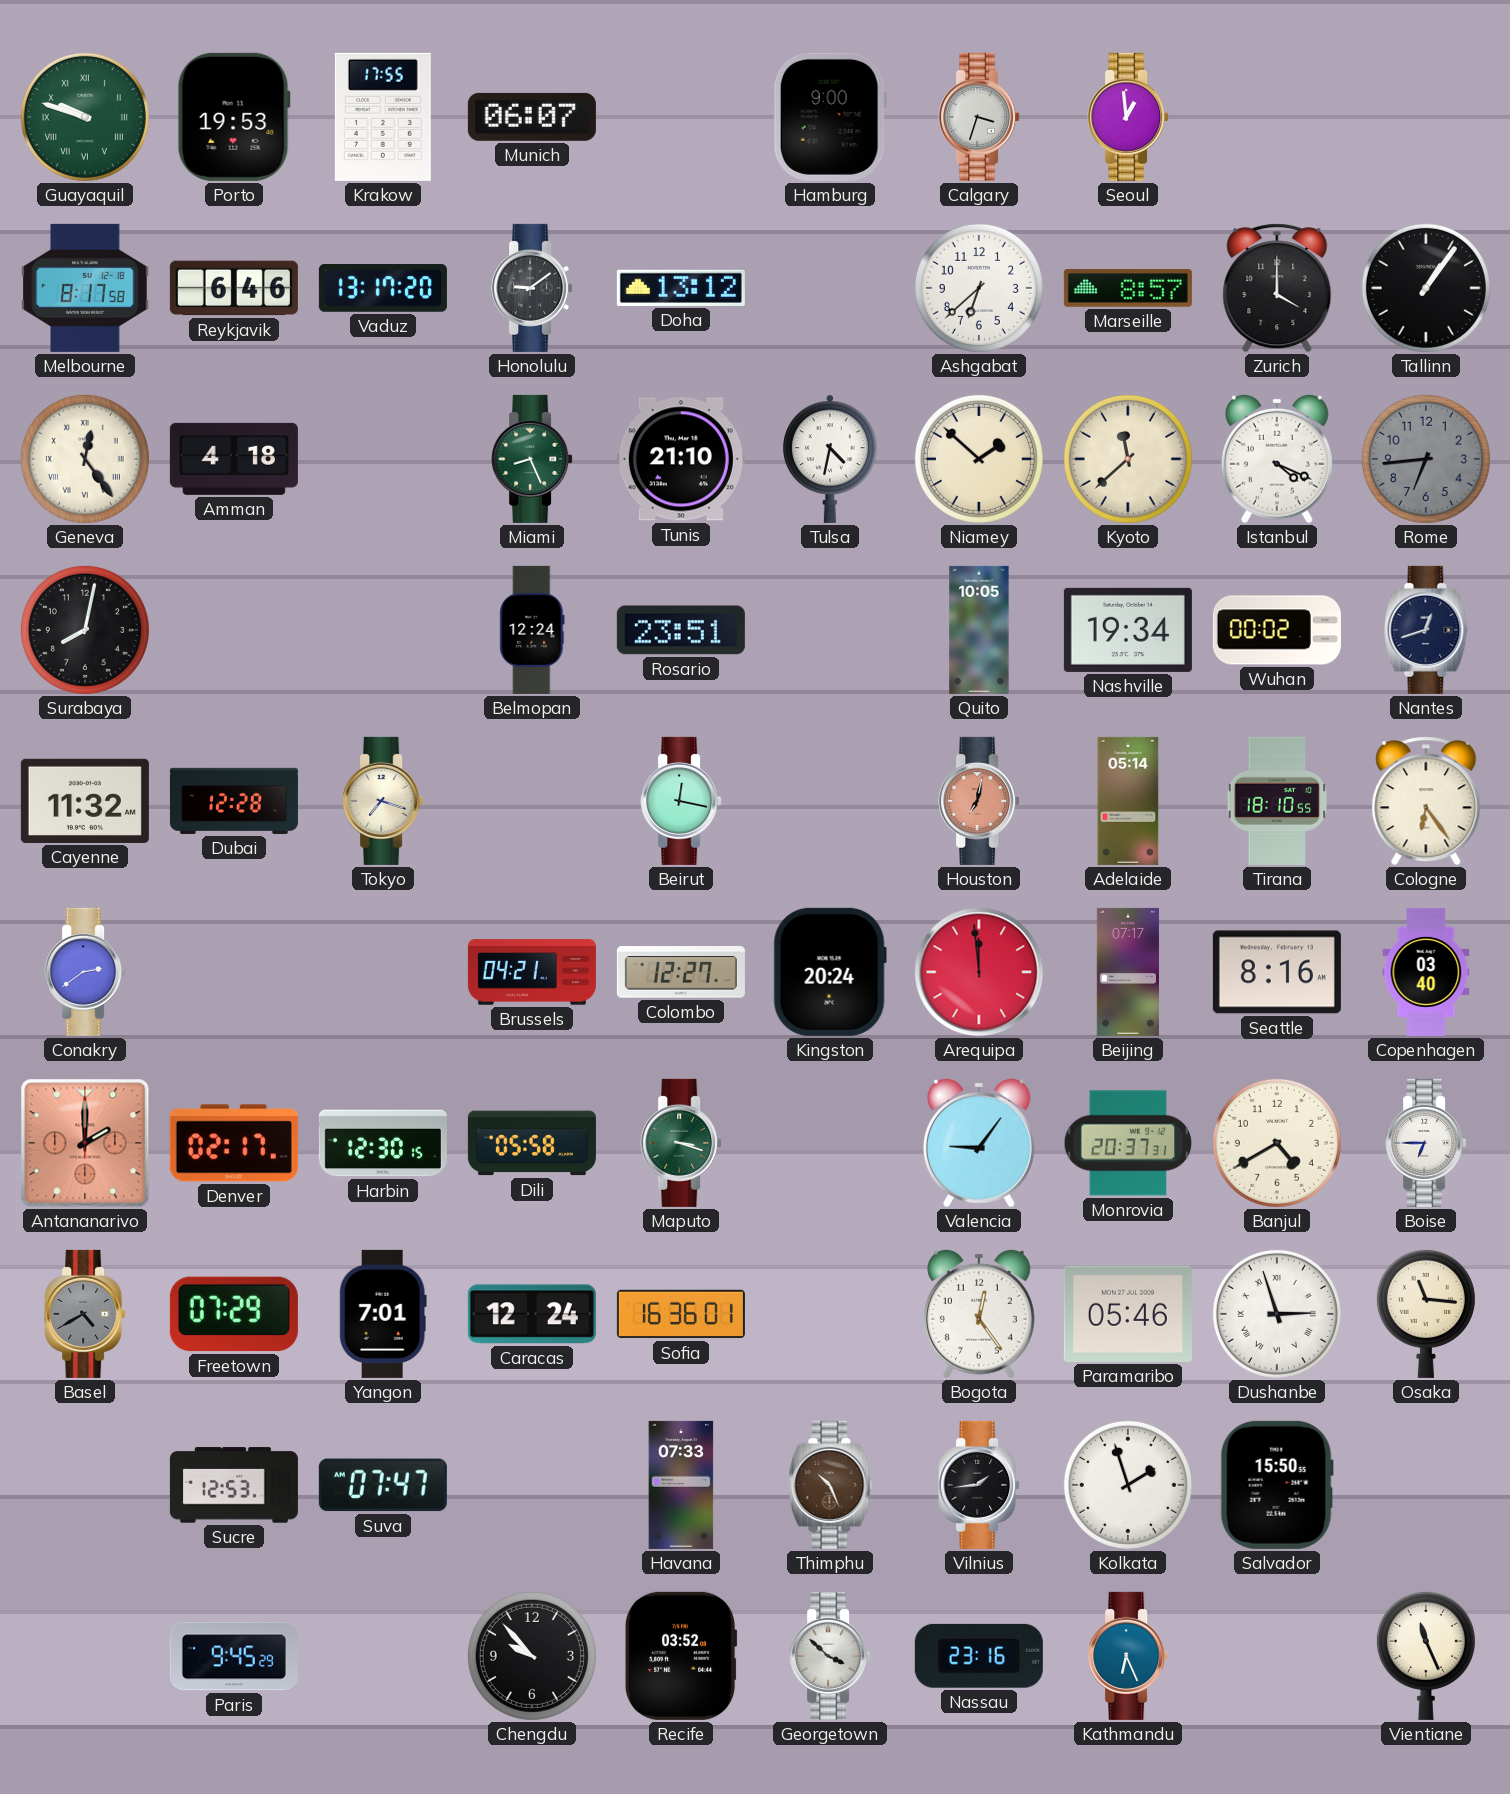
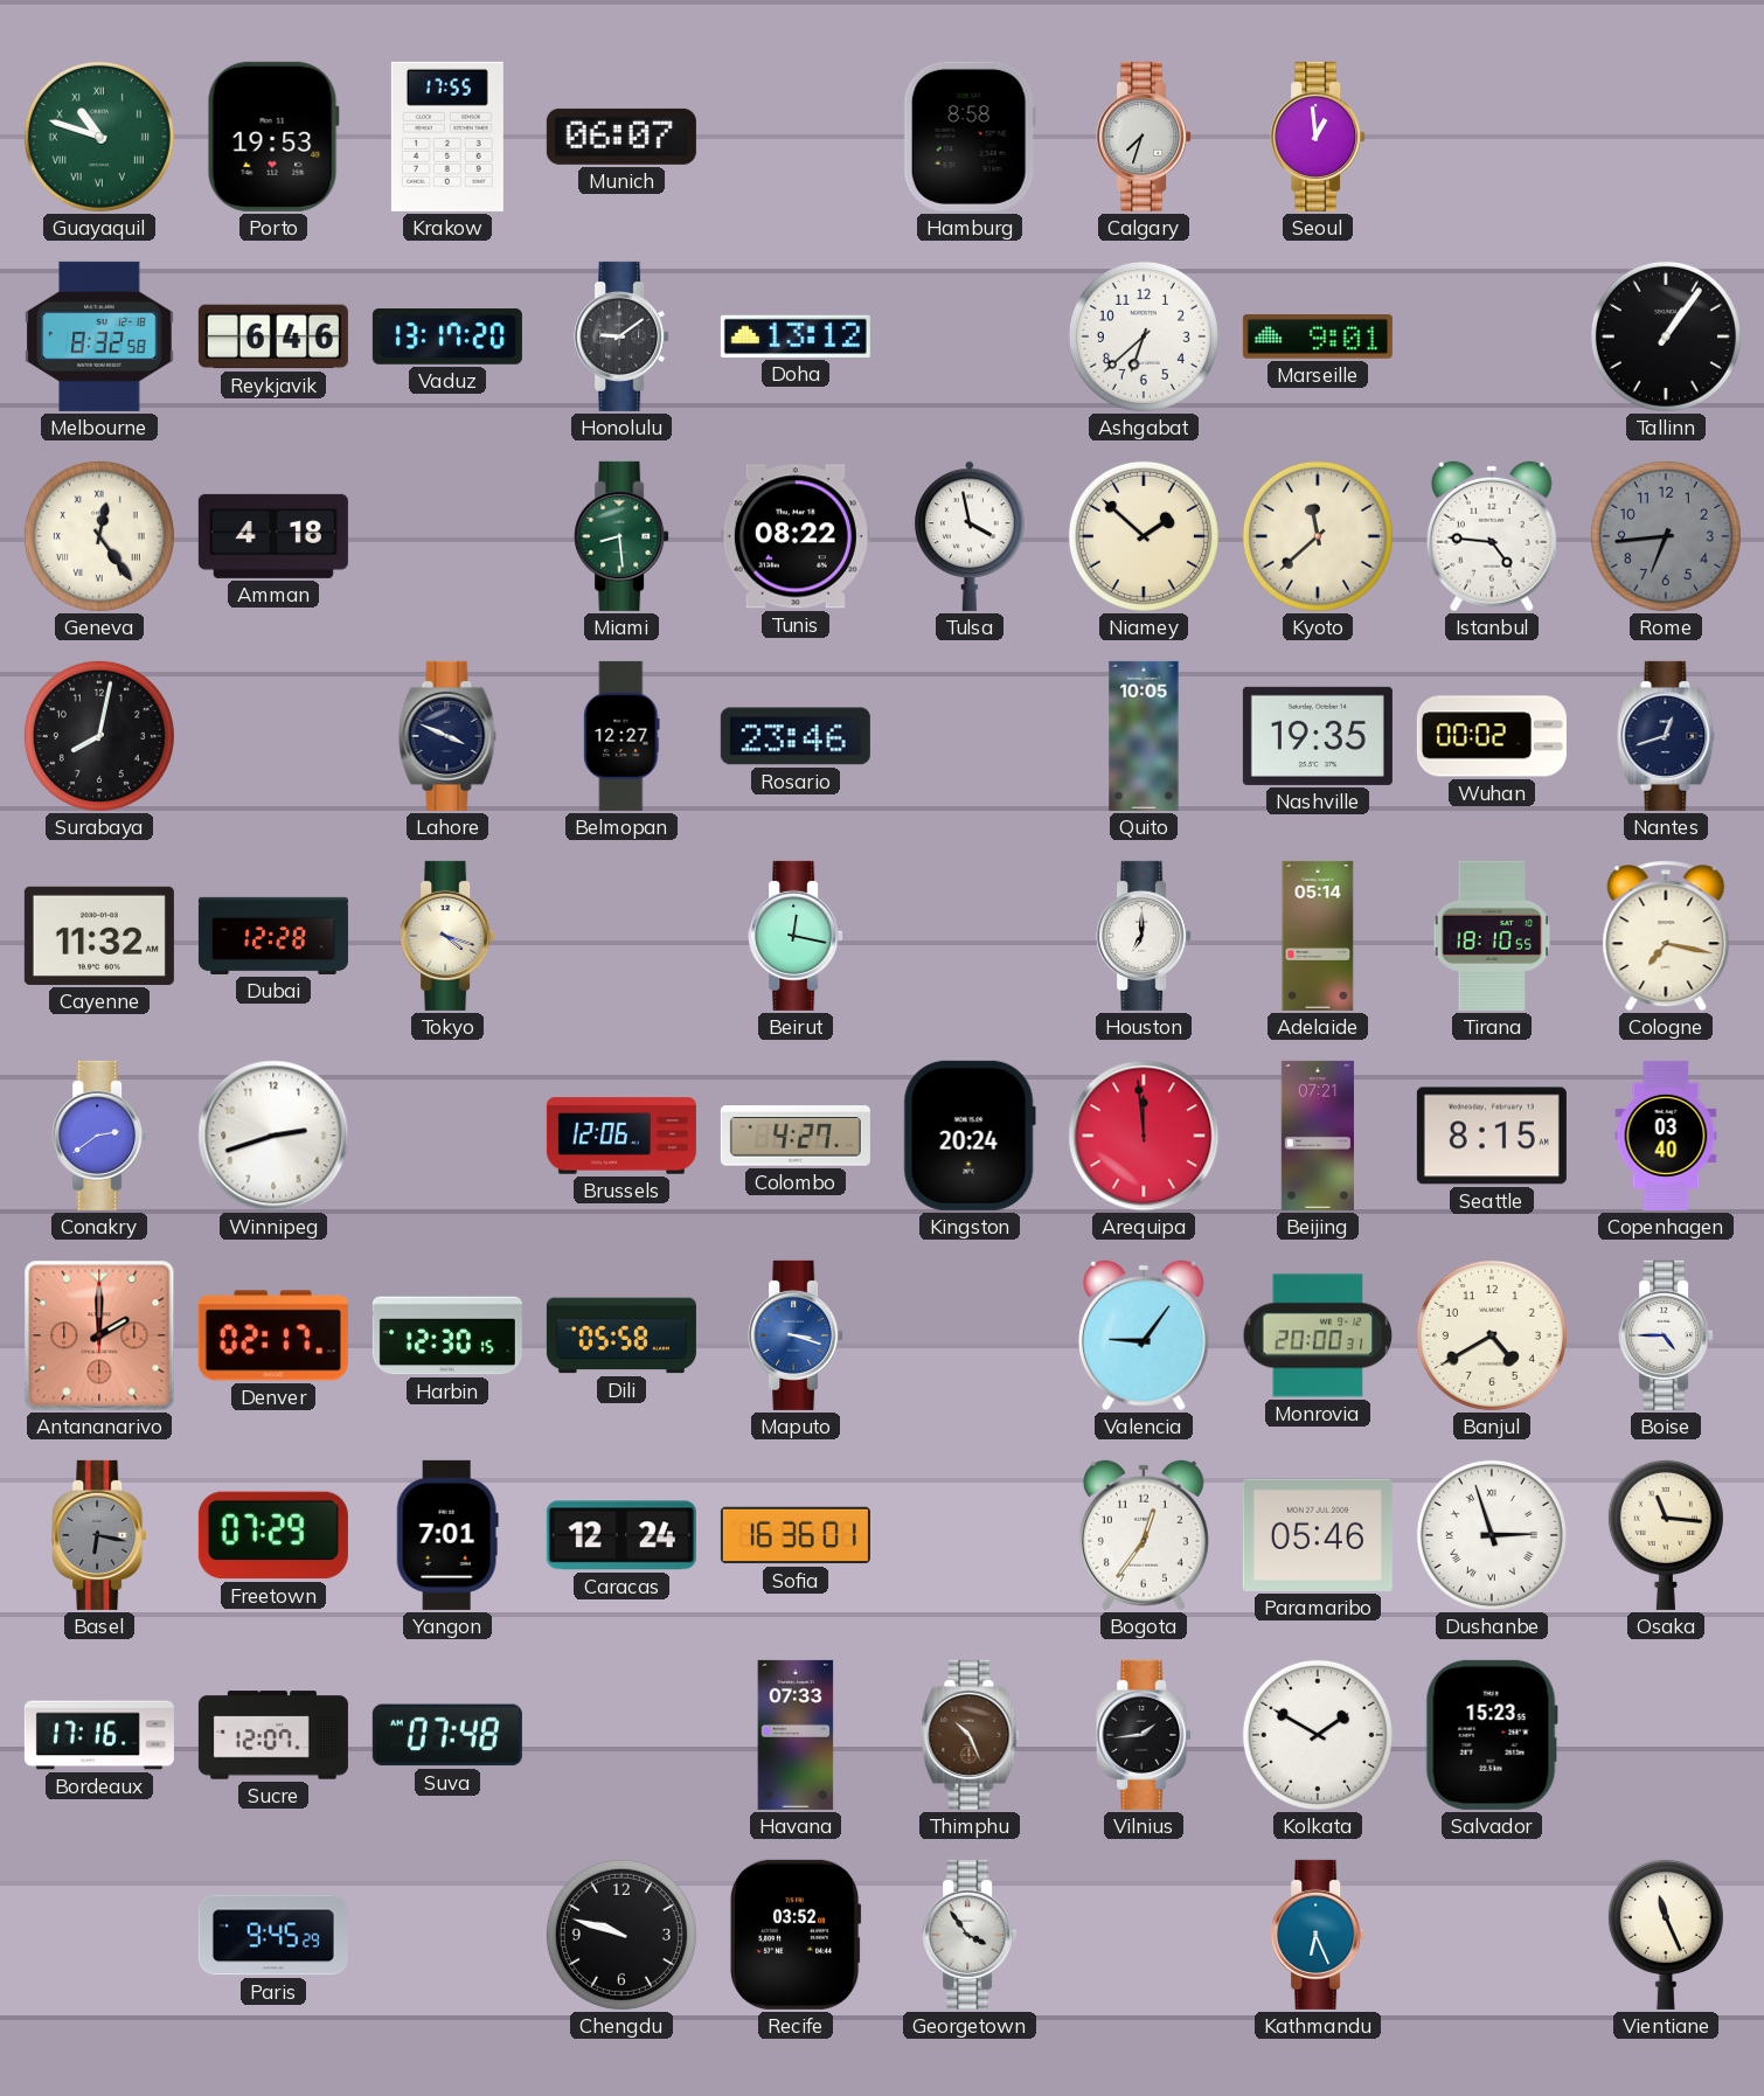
Guayaquil: 9:48 -> 10:48
Hamburg: 9:00 -> 8:58
Calgary: 3:33 -> 7:33
Melbourne: 8:17 -> 8:32
Marseille: 8:57 -> 9:01
Zurich: 4:00 -> none
Miami: 8:26 -> 8:29
Tunis: 21:10 -> 08:22
Tulsa: 4:32 -> 3:58
Istanbul: 4:19 -> 4:46
Lahore: none -> 3:49
Belmopan: 12:24 -> 12:27
Rosario: 23:51 -> 23:46
Nashville: 19:34 -> 19:35
Tokyo: 7:18 -> 4:18
Houston: 7:02 -> 7:00
Houston dial: salmon -> white
Cologne: 6:24 -> 7:17
Winnipeg: none -> 2:42
Brussels: 04:21 -> 12:06
Colombo: 12:27 -> 4:27
Beijing: 07:17 -> 07:21
Seattle: 8:16 -> 8:15
Maputo dial: green -> blue
Monrovia: 20:37 -> 20:00
Boise: 6:45 -> 4:45
Basel: 4:40 -> 6:17
Bogota: 12:24 -> 12:36
Bordeaux: none -> 17:16
Sucre: 12:53 -> 12:07
Suva: 07:47 -> 07:48
Kolkata: 1:57 -> 1:50
Salvador: 15:50 -> 15:23
Chengdu: 9:53 -> 9:48
Georgetown: 3:52 -> 3:54
Nassau: 23:16 -> none
